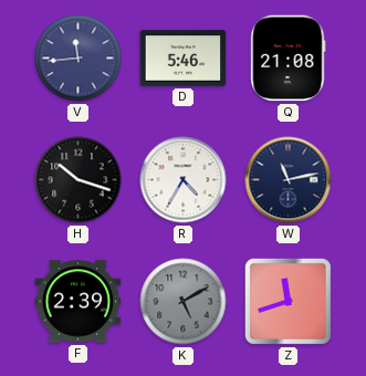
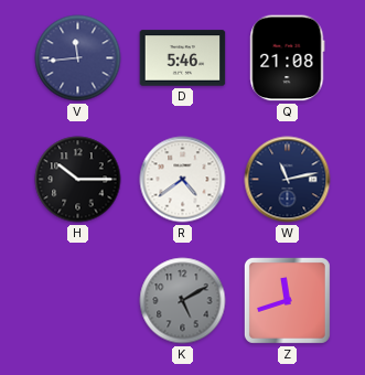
H: 10:18 -> 10:15
R: 4:35 -> 4:39
F: 2:39 -> none
